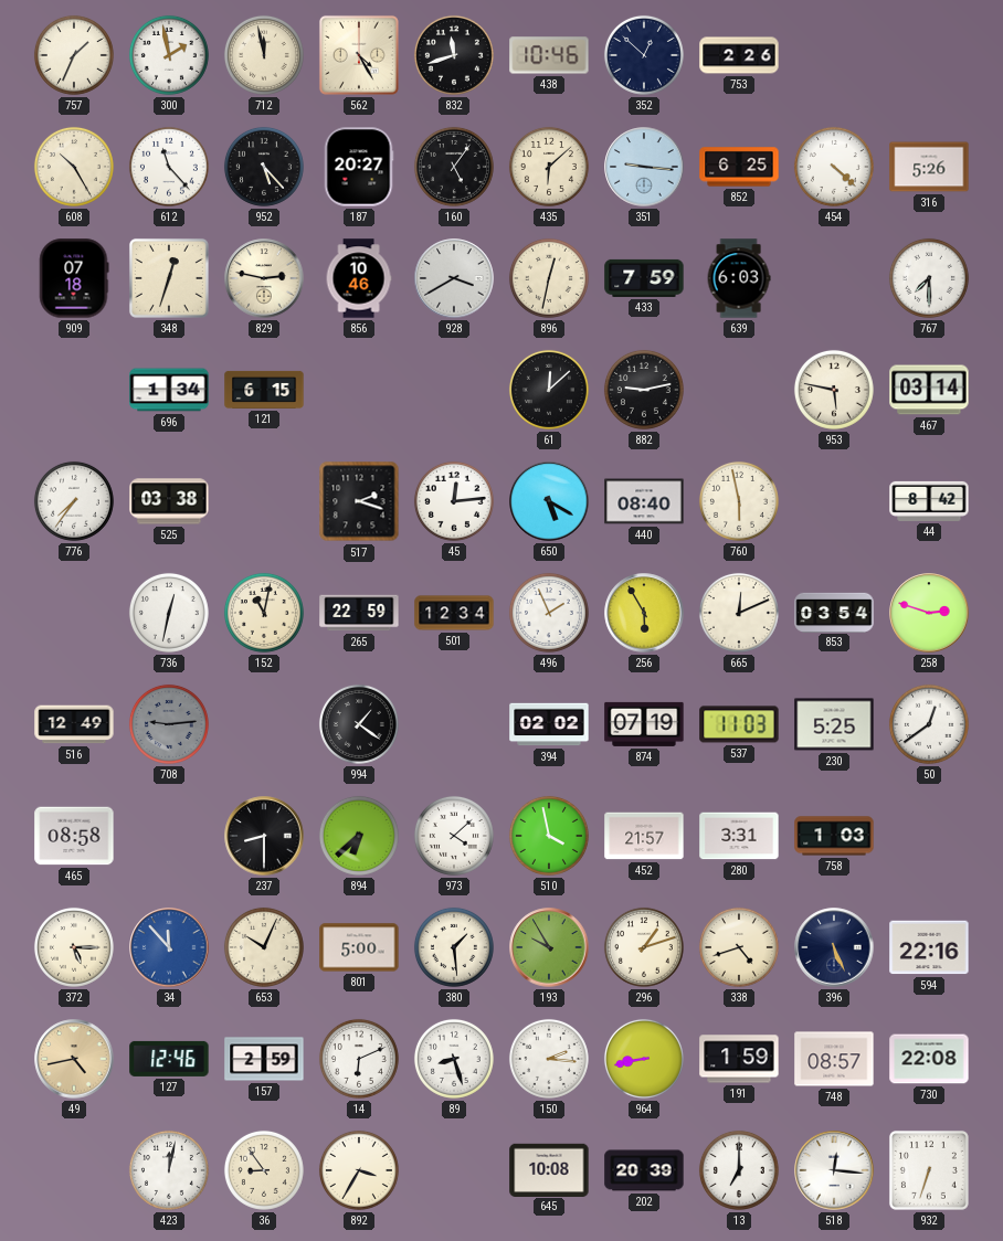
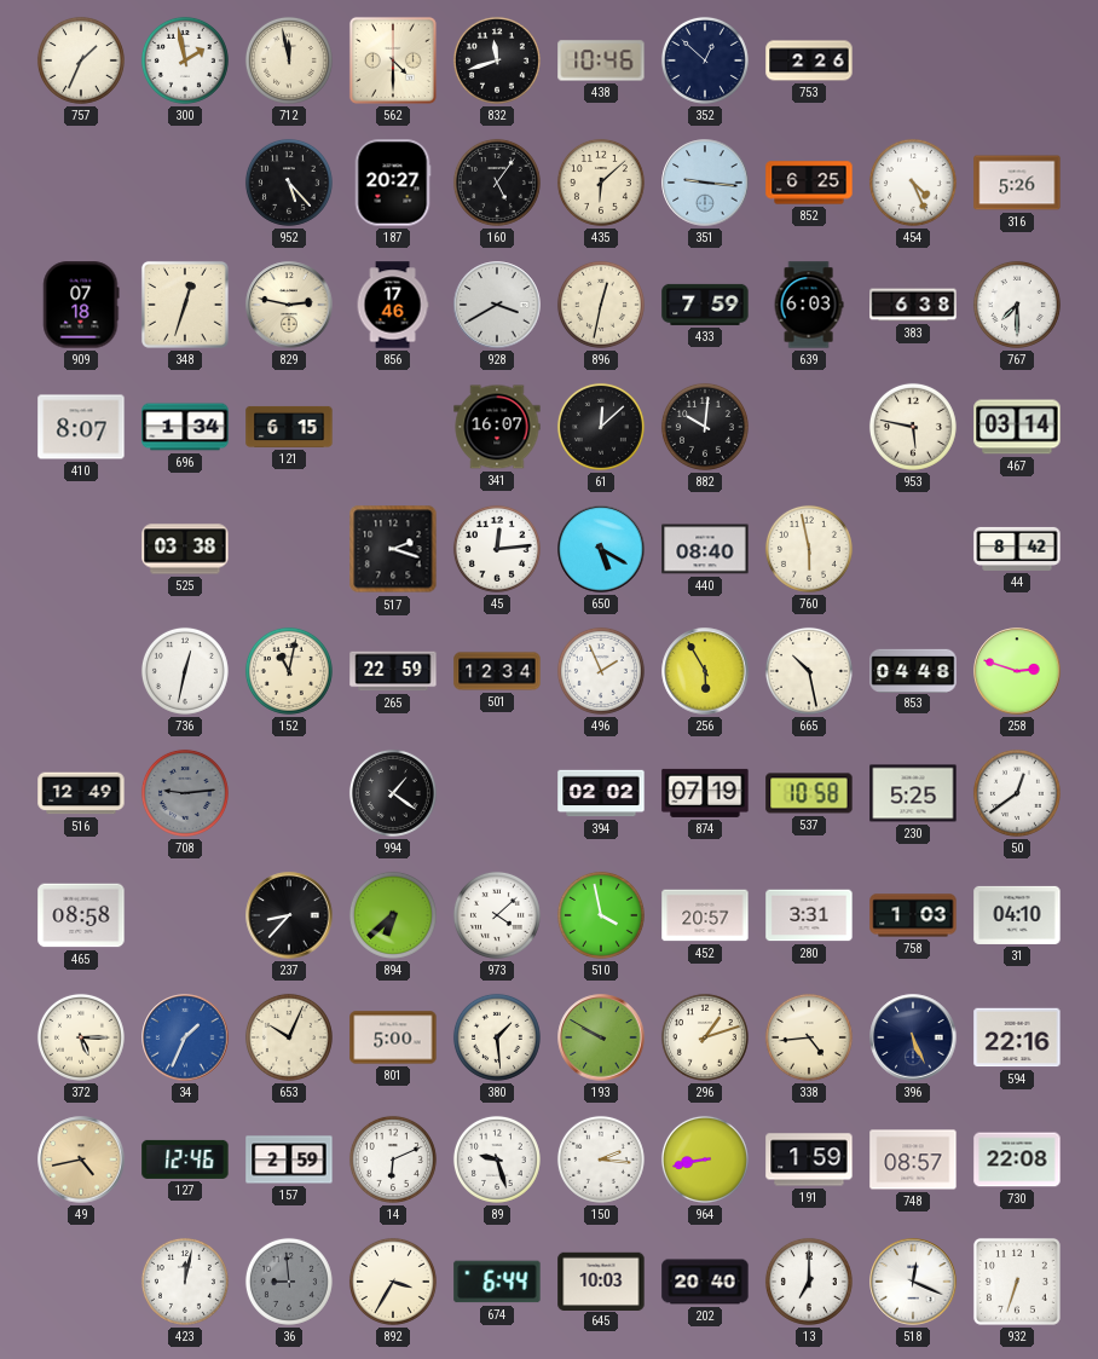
562: 4:25 -> 4:30
608: 10:25 -> none
612: 11:23 -> none
454: 4:22 -> 4:26
856: 10:46 -> 17:46
383: none -> 6:38
410: none -> 8:07
341: none -> 16:07
882: 9:13 -> 10:01
776: 7:36 -> none
665: 12:11 -> 10:28
853: 03:54 -> 04:48
537: 11:03 -> 10:58
237: 8:30 -> 8:37
452: 21:57 -> 20:57
31: none -> 04:10
34: 11:53 -> 1:34
193: 9:55 -> 9:50
338: 4:42 -> 4:44
89: 8:27 -> 9:27
36: 8:54 -> 8:59
36 dial: cream -> grey
674: none -> 6:44
645: 10:08 -> 10:03
202: 20:39 -> 20:40
518: 12:16 -> 12:19
